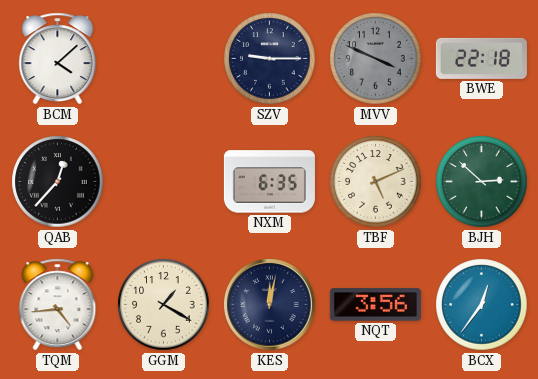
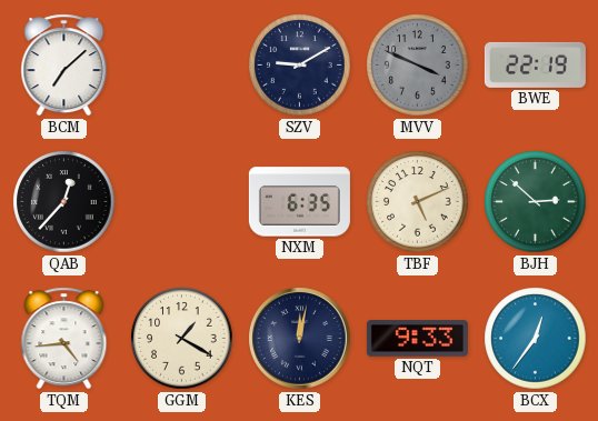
BCM: 4:08 -> 7:08
SZV: 9:15 -> 9:10
BWE: 22:18 -> 22:19
NQT: 3:56 -> 9:33
